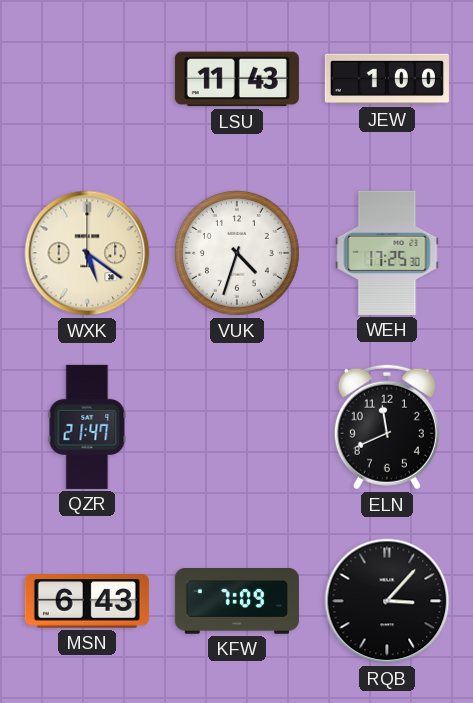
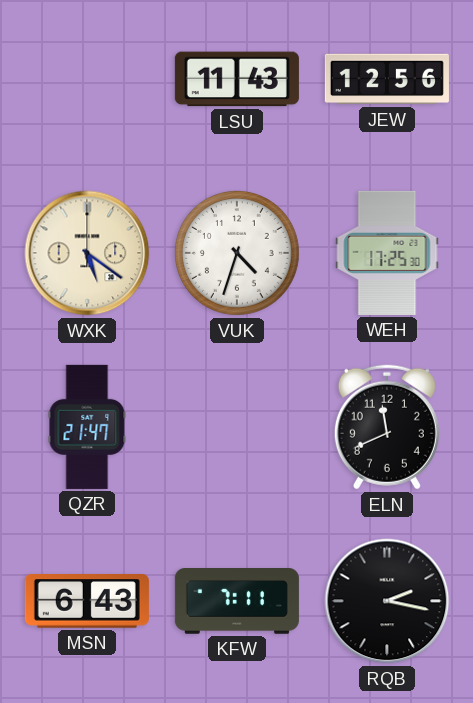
JEW: 1:00 -> 12:56
KFW: 7:09 -> 7:11
RQB: 3:07 -> 2:17
